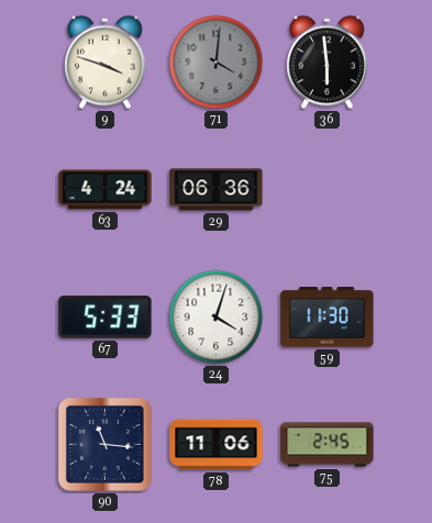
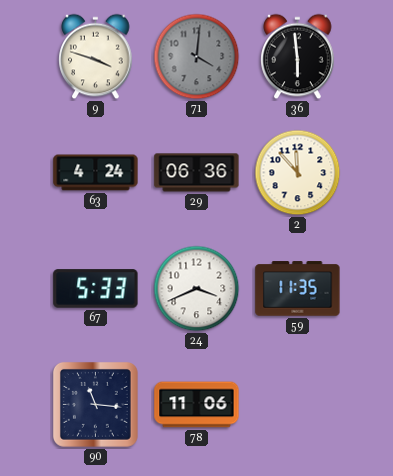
2: none -> 11:53
24: 4:03 -> 3:41
59: 11:30 -> 11:35
75: 2:45 -> none
